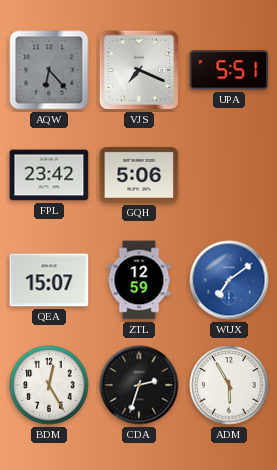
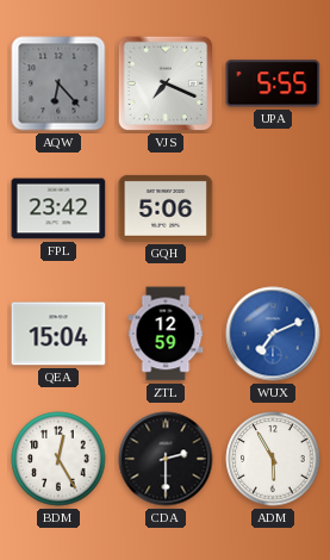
UPA: 5:51 -> 5:55
QEA: 15:07 -> 15:04
WUX: 7:09 -> 7:11
CDA: 2:33 -> 2:30
